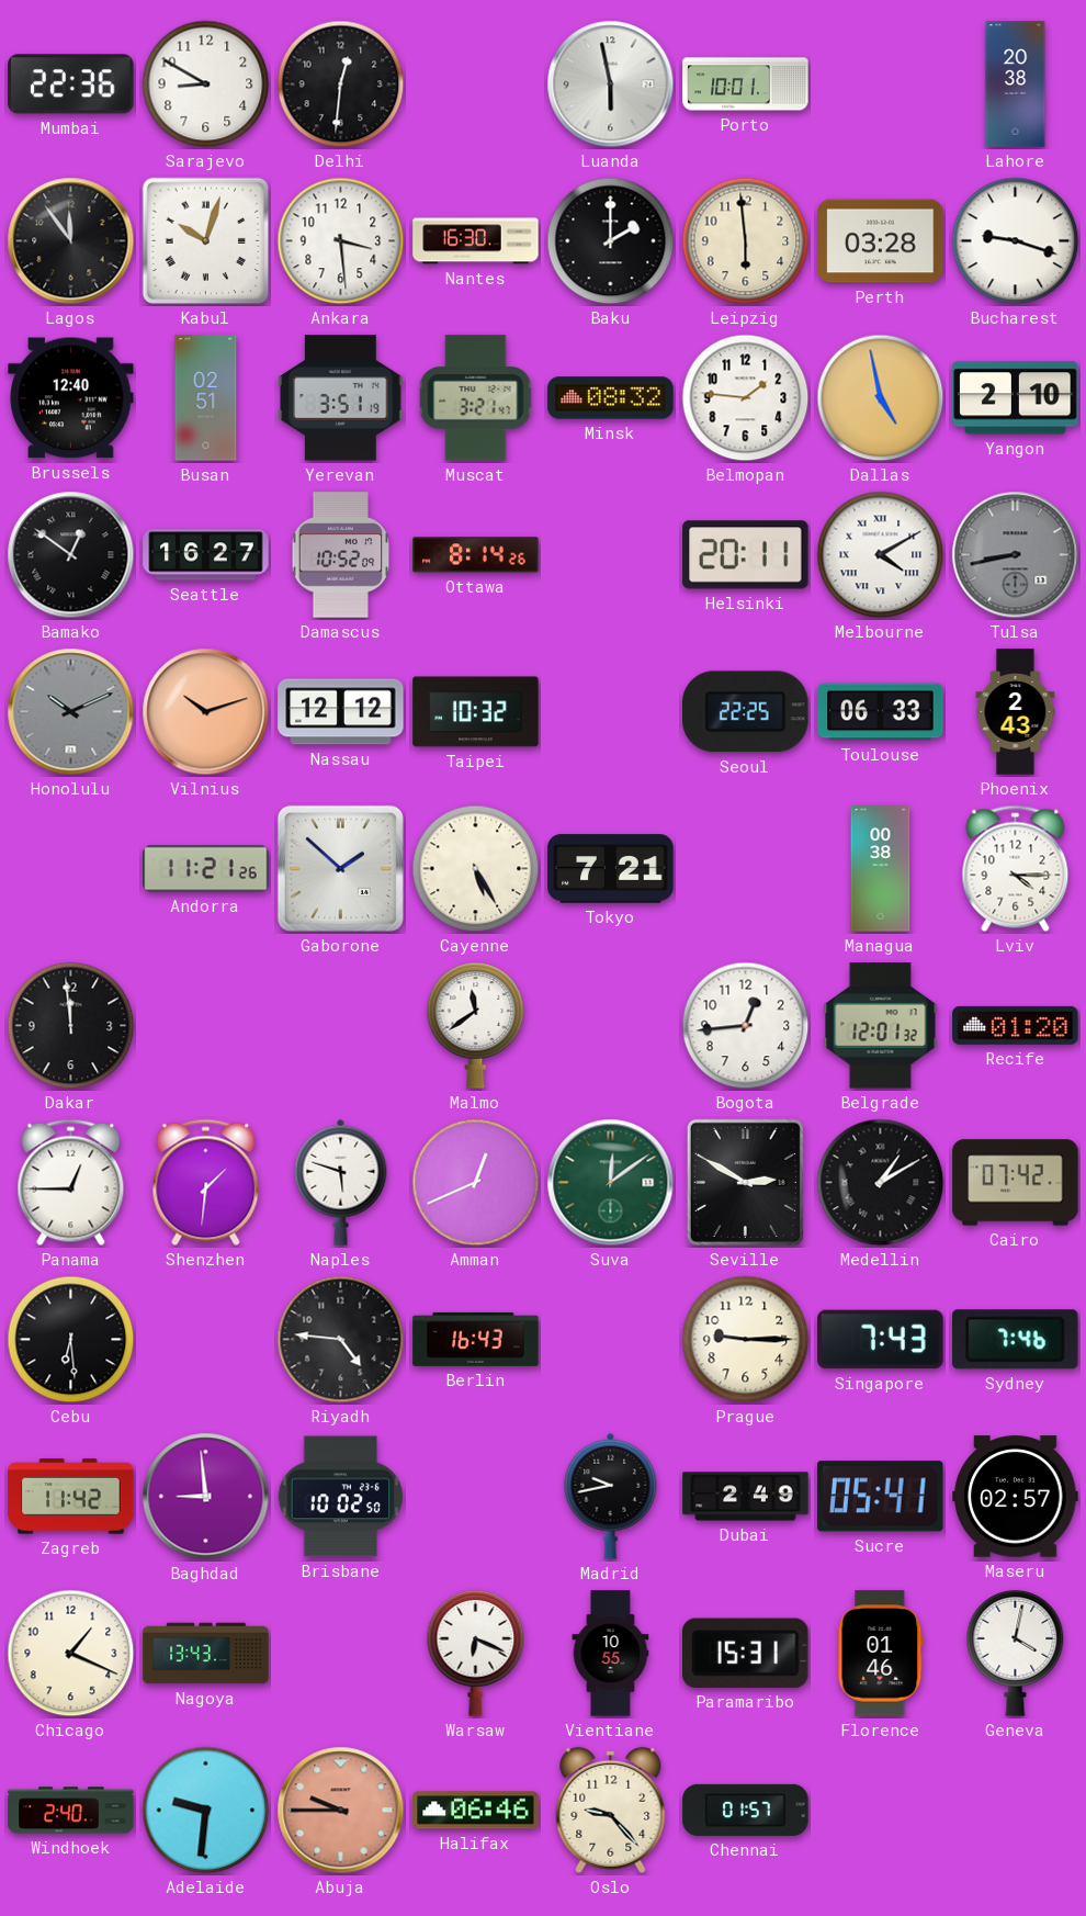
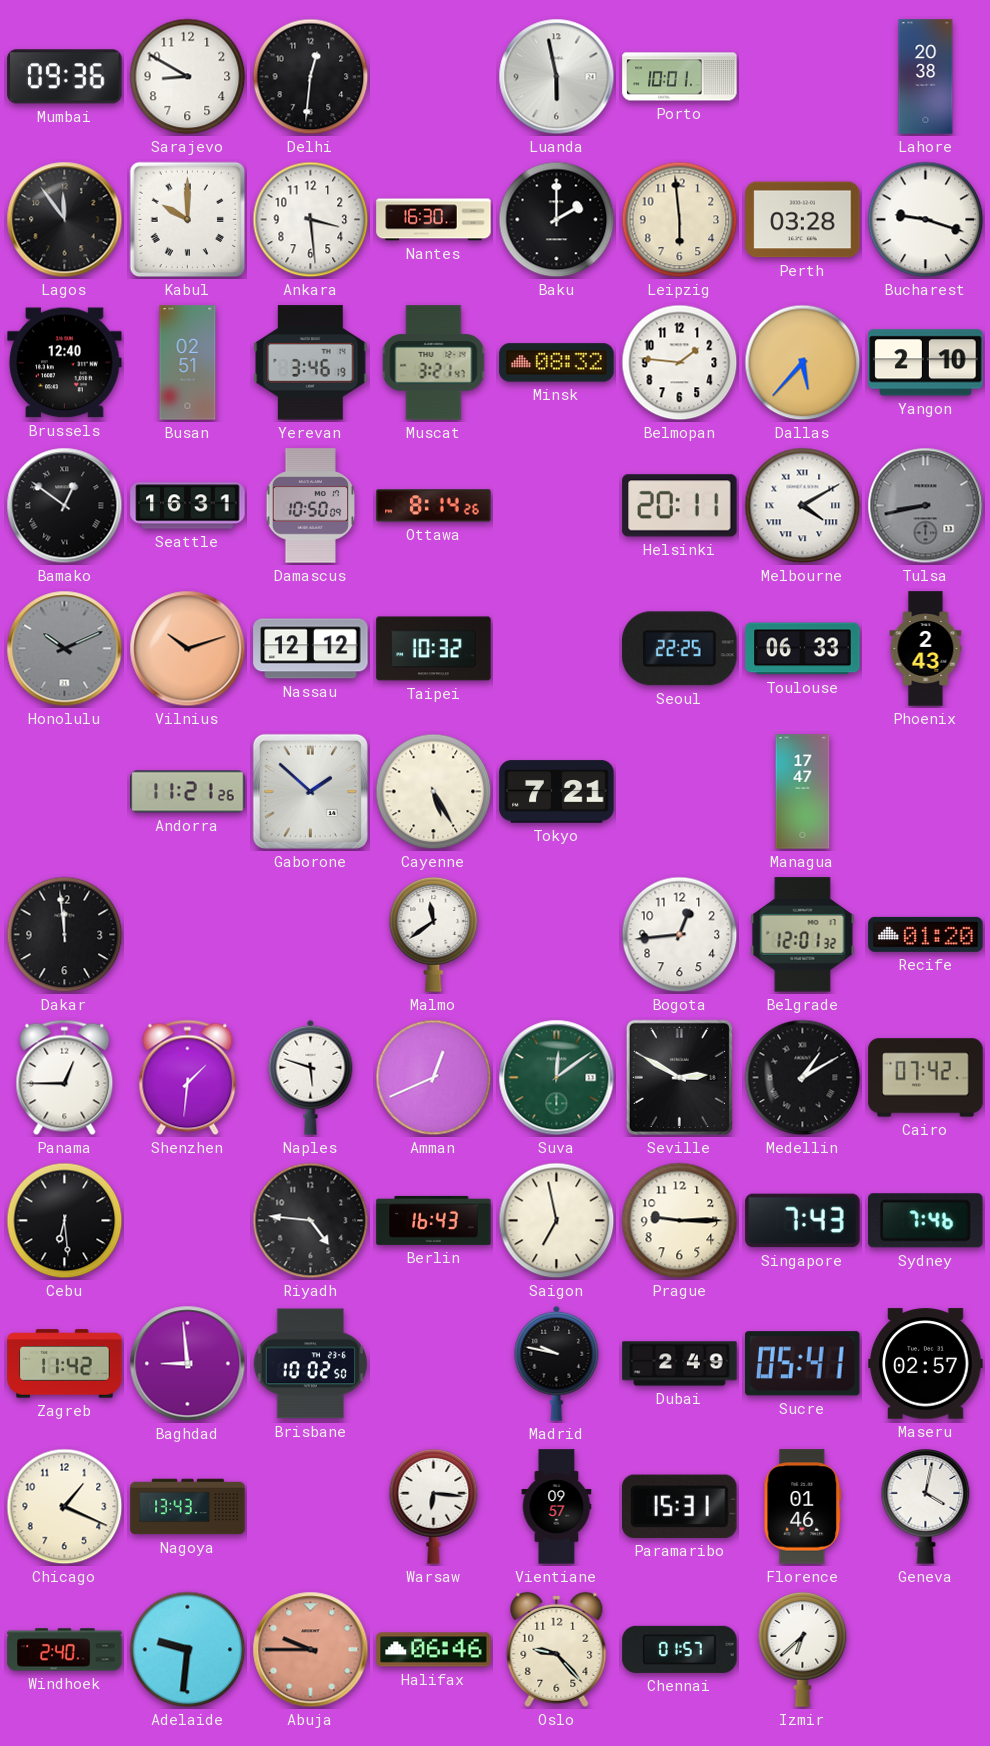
Mumbai: 22:36 -> 09:36
Kabul: 10:03 -> 10:00
Yerevan: 3:51 -> 3:46
Dallas: 4:58 -> 5:37
Seattle: 16:27 -> 16:31
Damascus: 10:52 -> 10:50
Managua: 00:38 -> 17:47
Lviv: 4:15 -> none
Saigon: none -> 6:58
Madrid: 9:43 -> 9:47
Warsaw: 6:19 -> 6:16
Vientiane: 10:55 -> 09:57
Izmir: none -> 6:38
